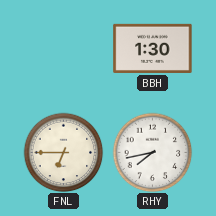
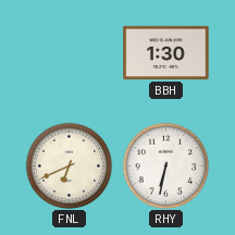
FNL: 6:45 -> 6:41
RHY: 7:43 -> 6:32
